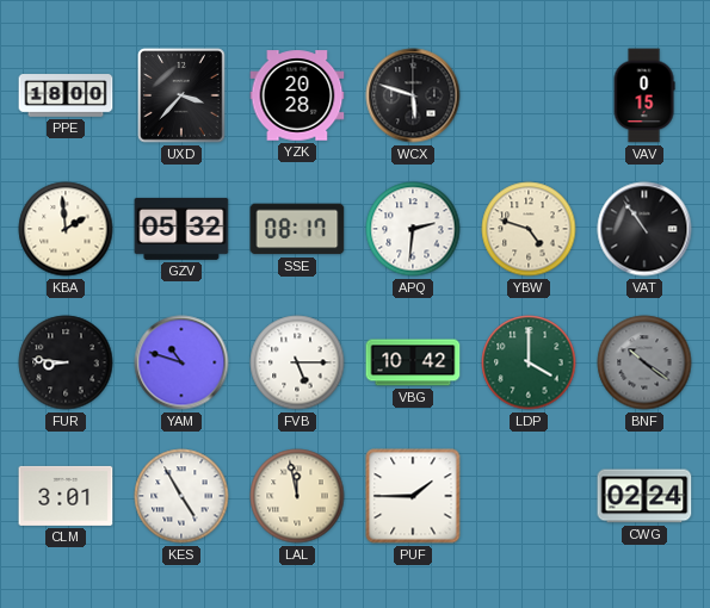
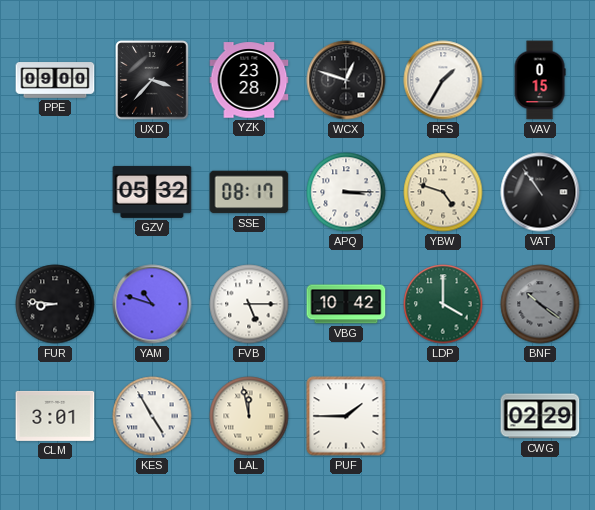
PPE: 18:00 -> 09:00
YZK: 20:28 -> 23:28
WCX: 5:48 -> 12:48
RFS: none -> 1:35
KBA: 1:59 -> none
APQ: 2:31 -> 3:15
CWG: 02:24 -> 02:29
